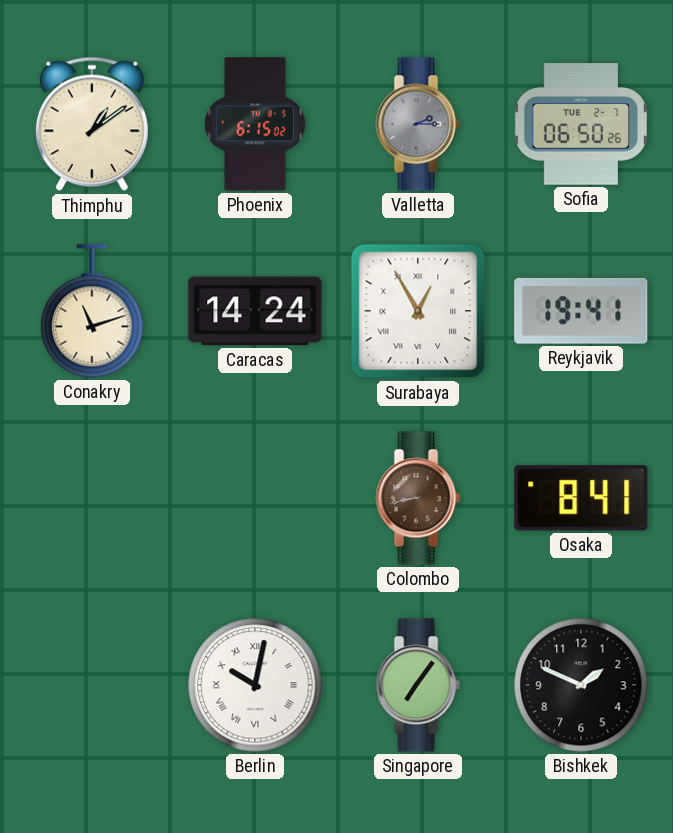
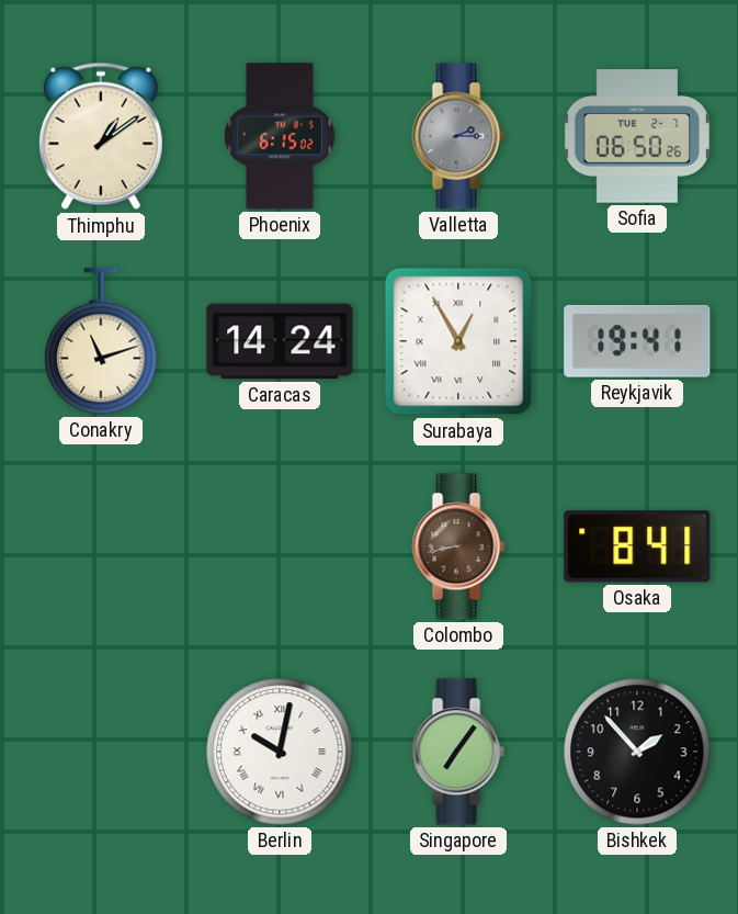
Bishkek: 1:49 -> 1:53
